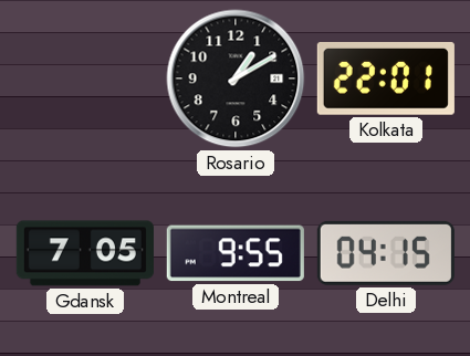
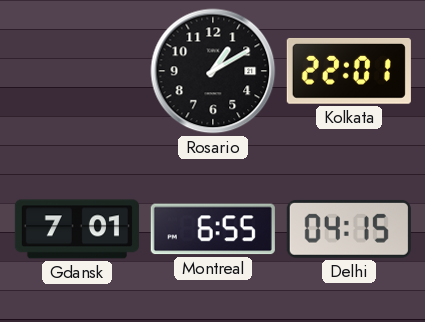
Gdansk: 7:05 -> 7:01
Montreal: 9:55 -> 6:55
